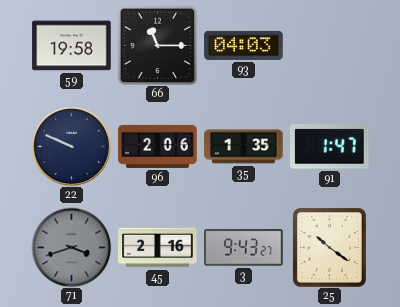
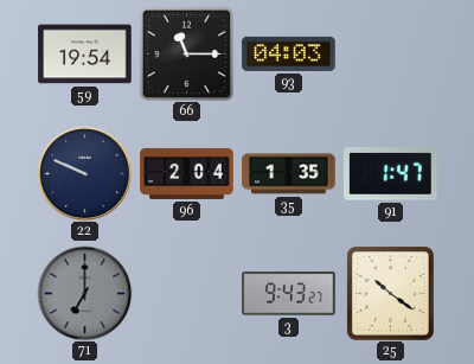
59: 19:58 -> 19:54
96: 2:06 -> 2:04
71: 3:42 -> 7:00
45: 2:16 -> none
